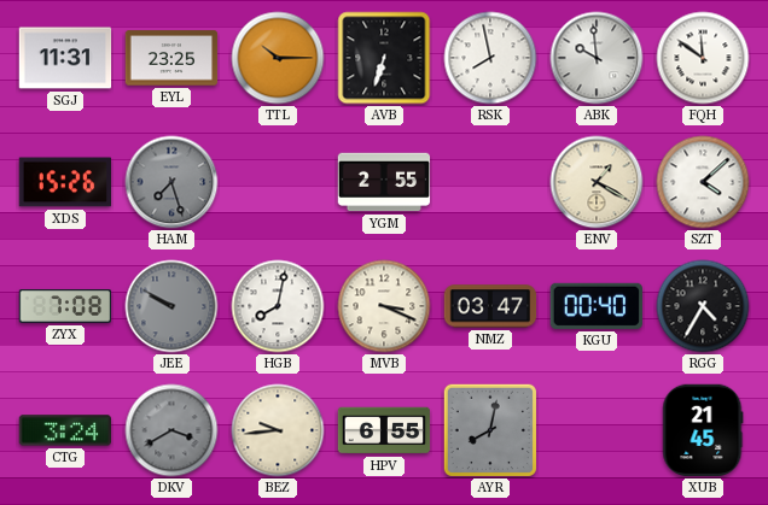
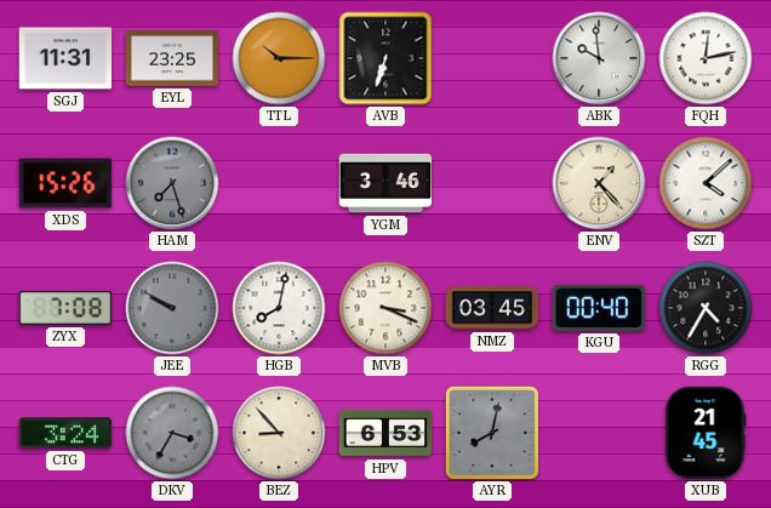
RSK: 7:58 -> none
FQH: 11:51 -> 12:13
YGM: 2:55 -> 3:46
ENV: 1:20 -> 1:23
NMZ: 03:47 -> 03:45
DKV: 3:40 -> 3:35
BEZ: 9:44 -> 8:53
HPV: 6:55 -> 6:53
